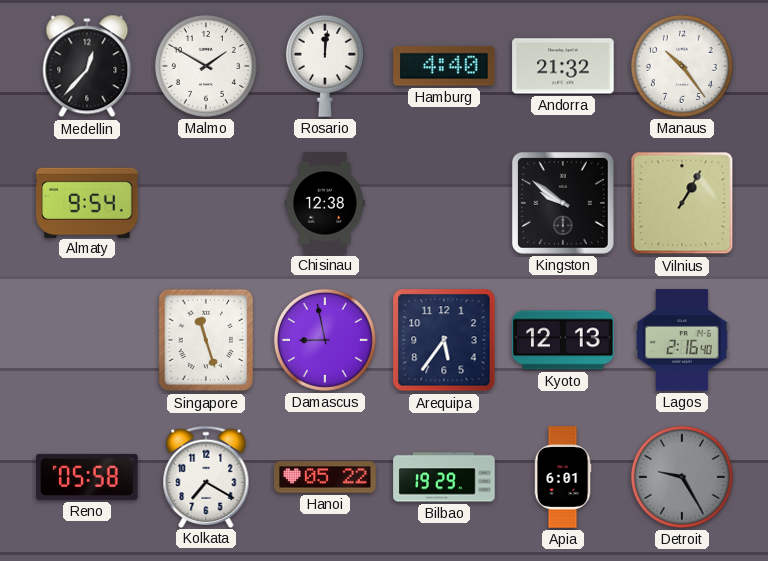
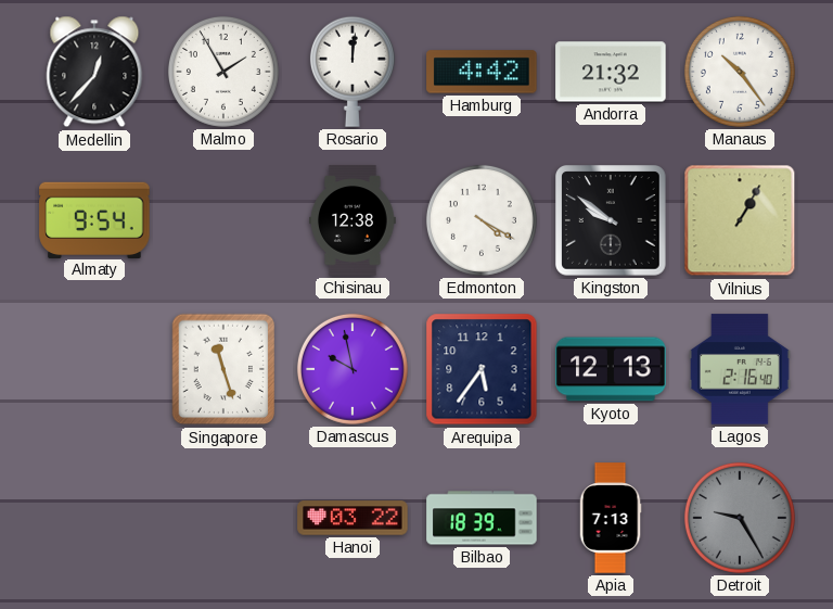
Malmo: 1:50 -> 1:55
Hamburg: 4:40 -> 4:42
Edmonton: none -> 4:20
Damascus: 8:58 -> 9:58
Reno: 05:58 -> none
Kolkata: 7:20 -> none
Hanoi: 05:22 -> 03:22
Bilbao: 19:29 -> 18:39
Apia: 6:01 -> 7:13
